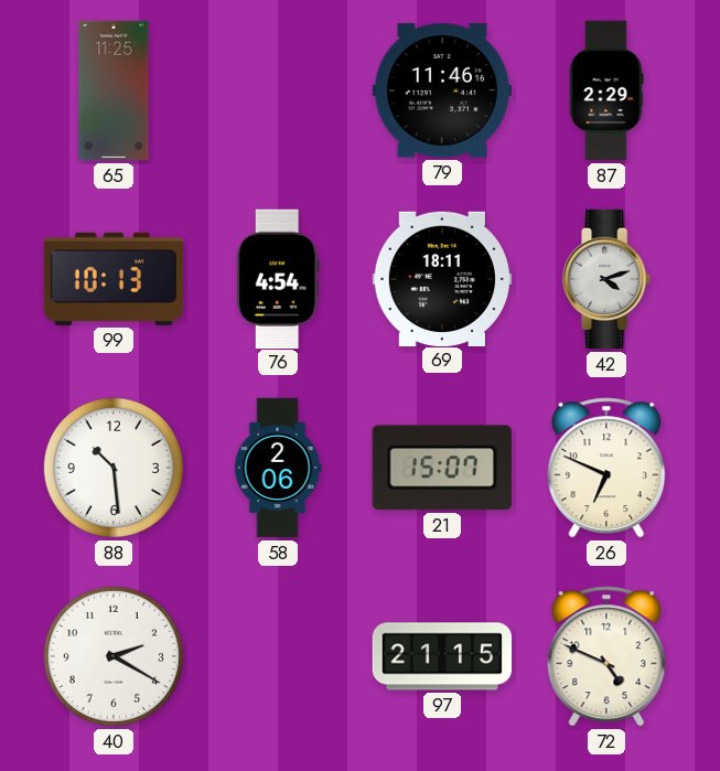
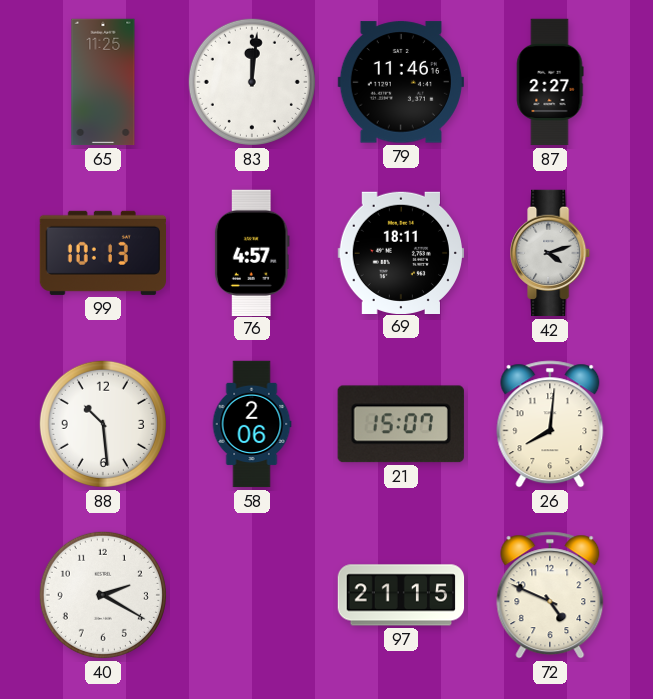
83: none -> 12:01
87: 2:29 -> 2:27
76: 4:54 -> 4:57
26: 6:49 -> 8:01
